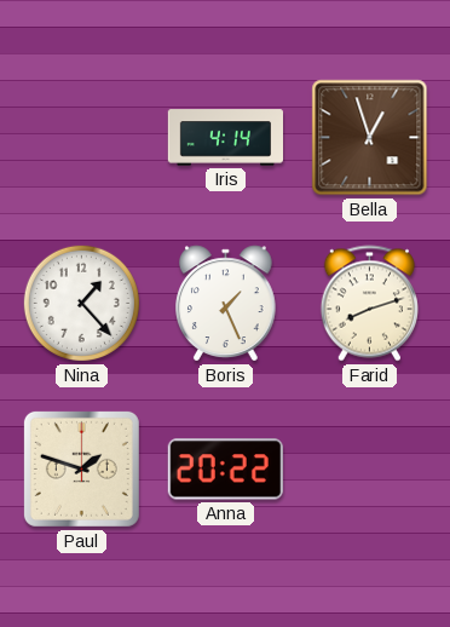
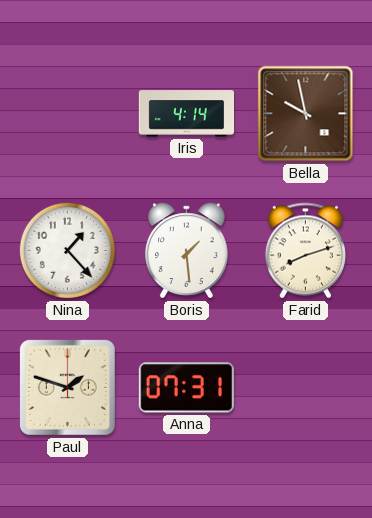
Bella: 12:57 -> 9:58
Boris: 1:26 -> 1:29
Anna: 20:22 -> 07:31
